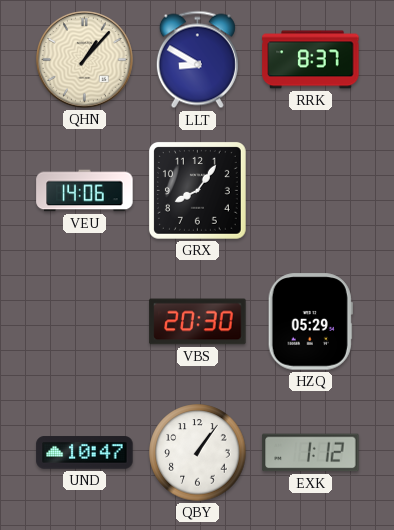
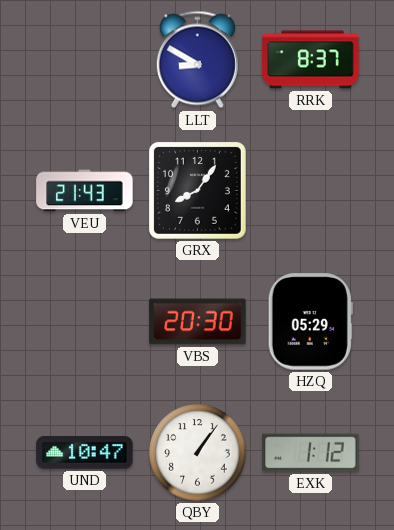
QHN: 1:07 -> none
VEU: 14:06 -> 21:43
